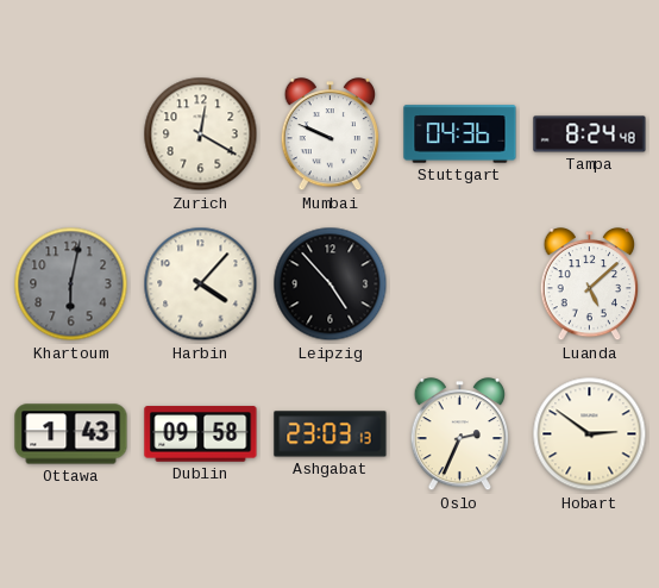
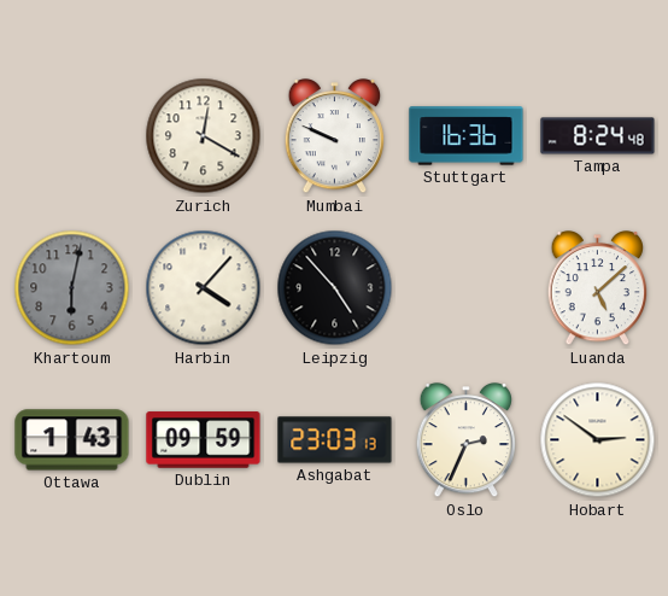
Stuttgart: 04:36 -> 16:36
Dublin: 09:58 -> 09:59
